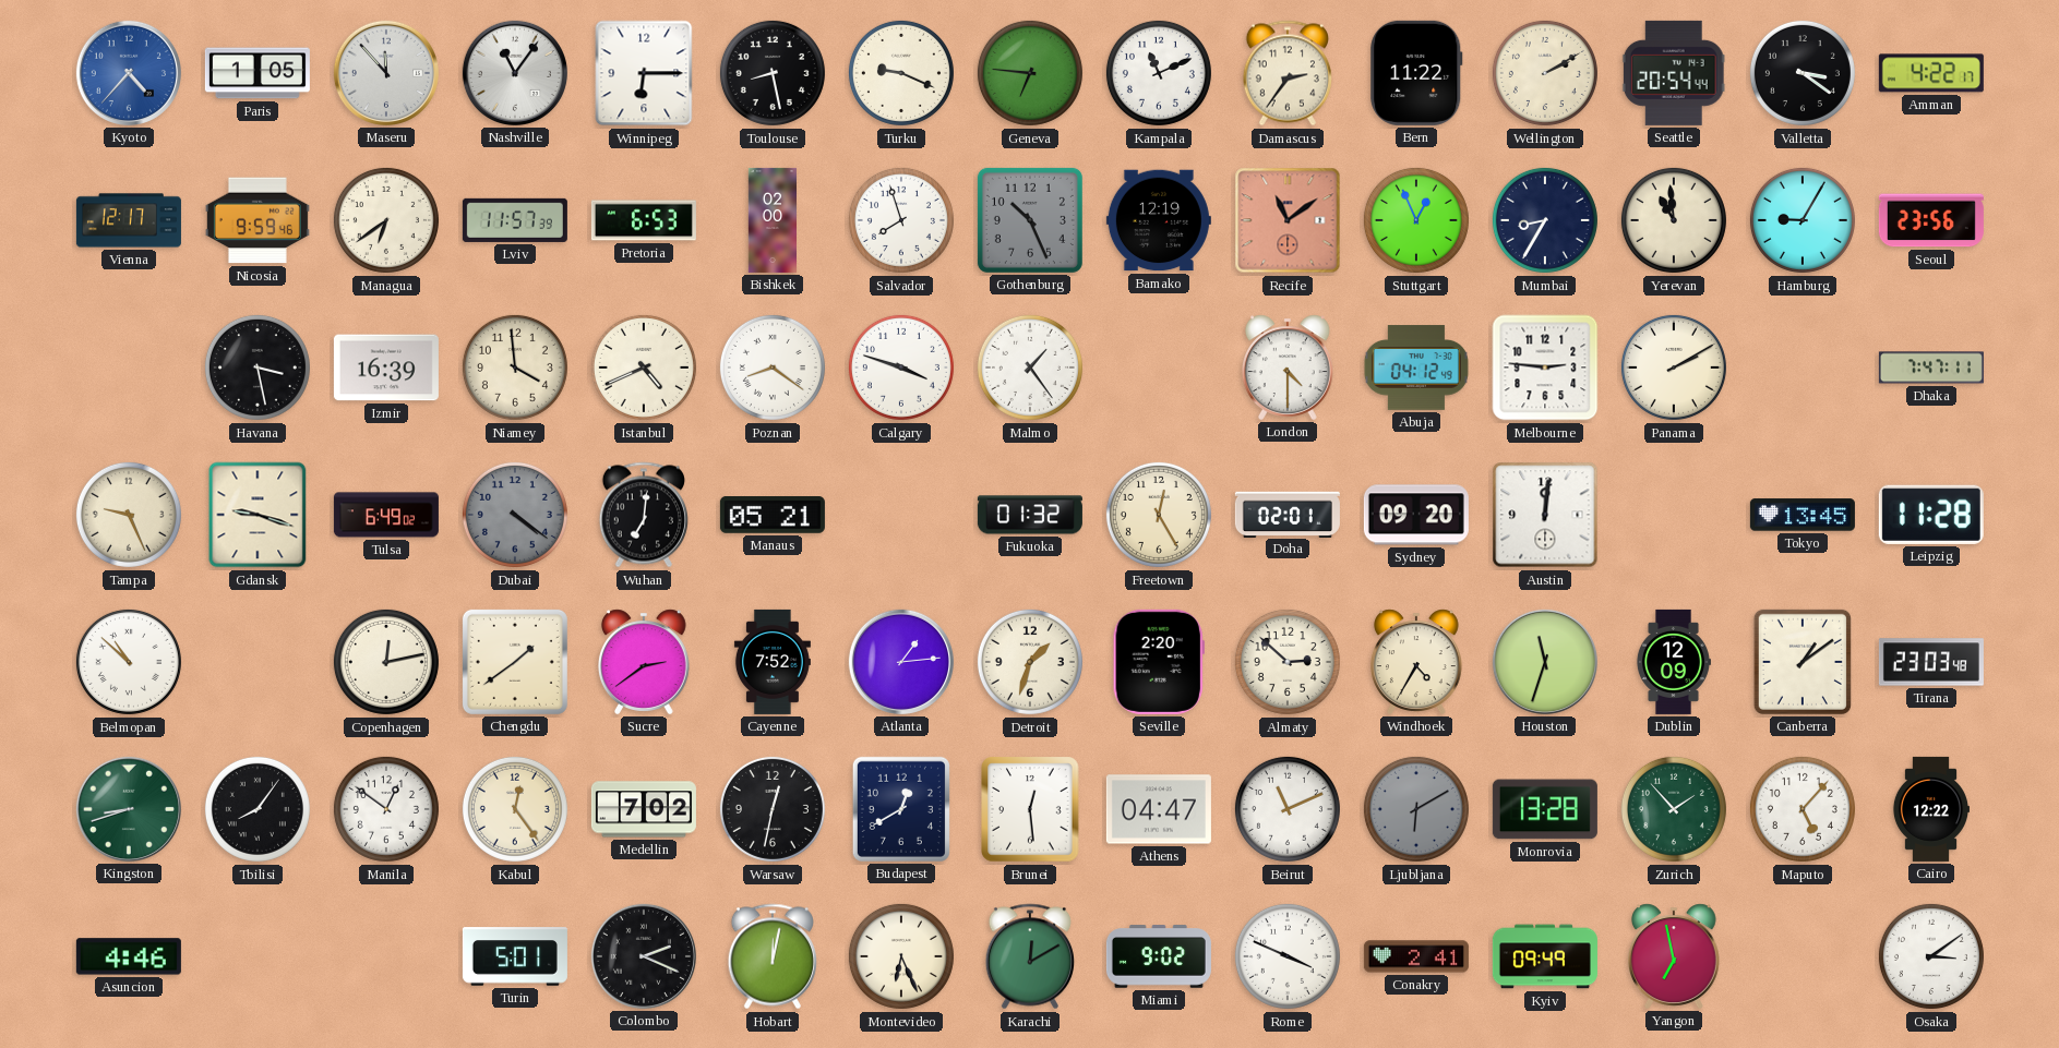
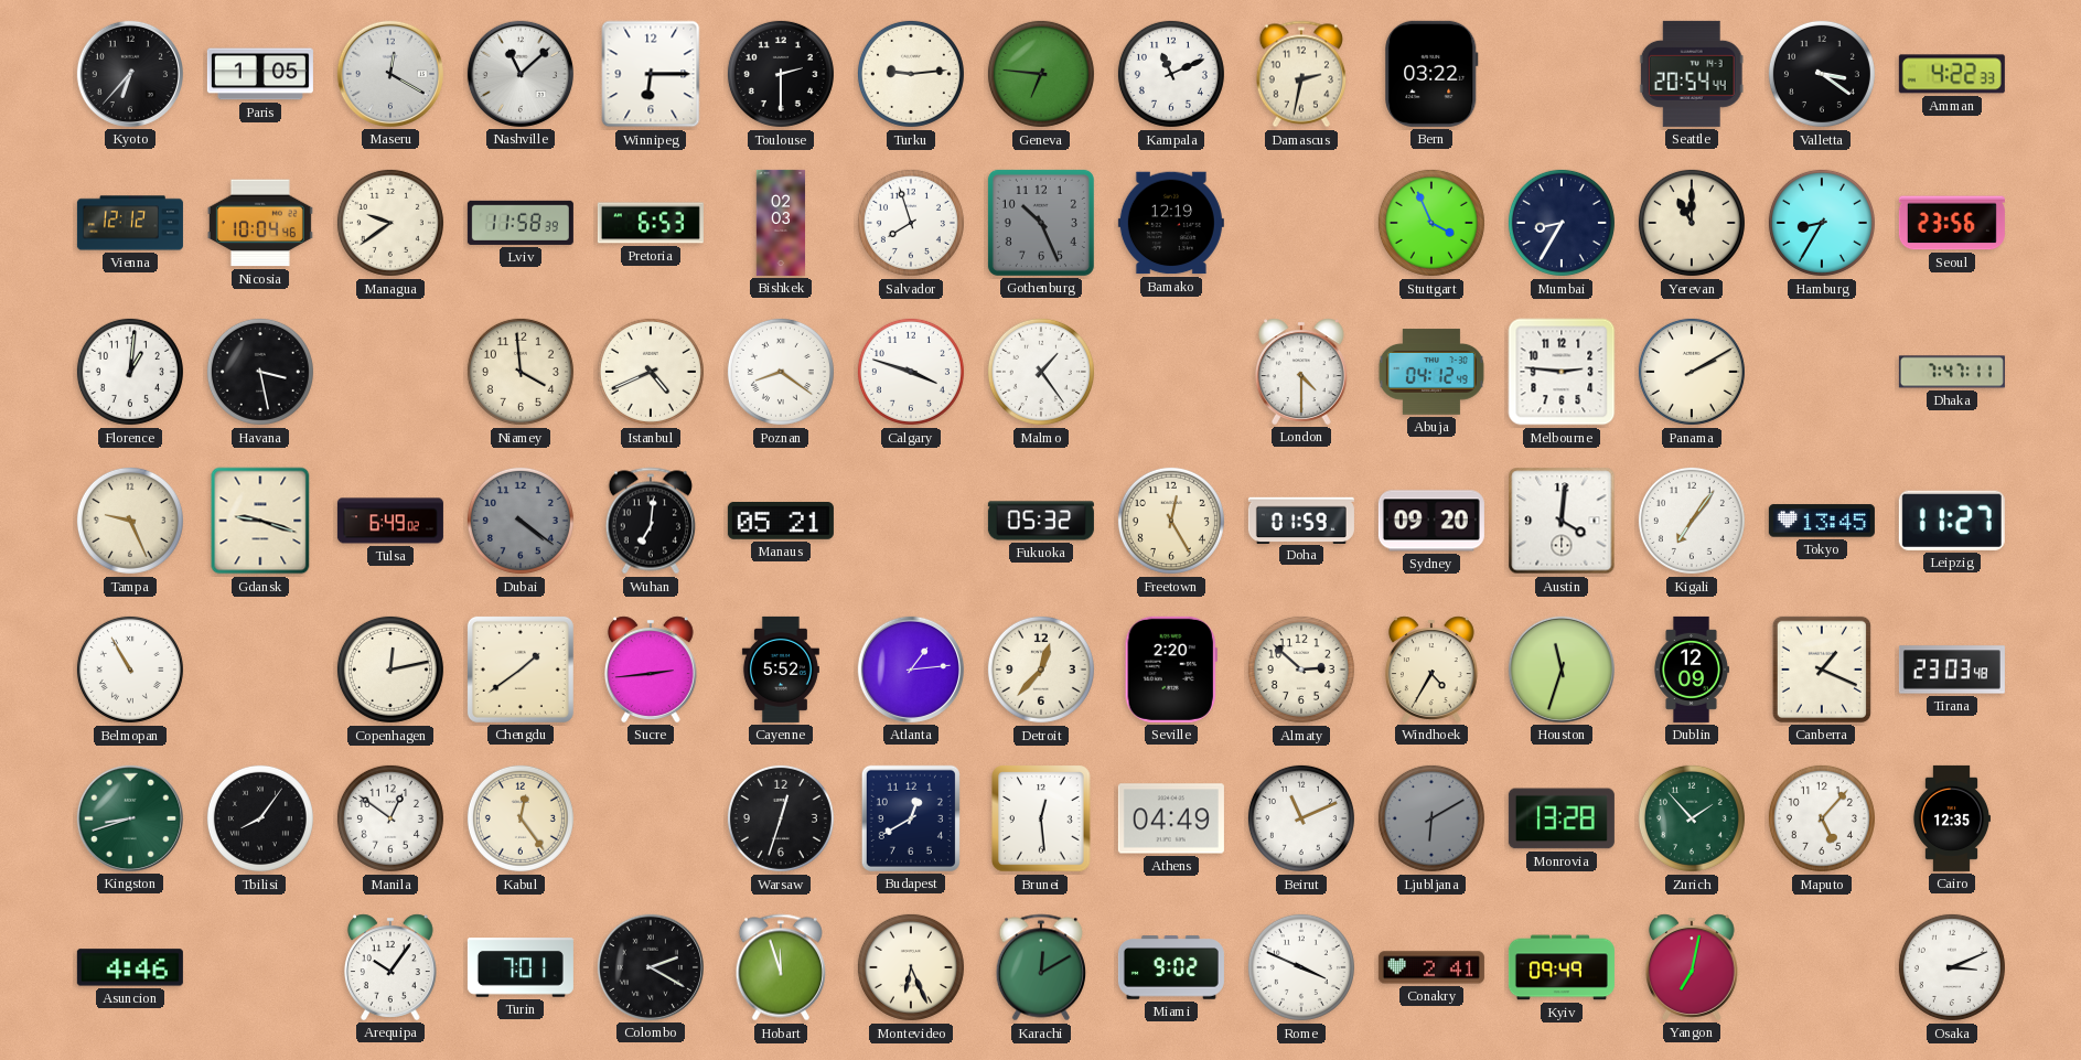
Kyoto: 4:37 -> 6:37
Kyoto dial: blue -> black
Maseru: 11:53 -> 12:20
Nashville: 11:06 -> 11:08
Toulouse: 8:28 -> 2:30
Turku: 9:19 -> 9:14
Damascus: 2:36 -> 2:32
Bern: 11:22 -> 03:22
Wellington: 2:10 -> none
Amman: 4:22:17 -> 4:22:33
Vienna: 12:17 -> 12:12
Nicosia: 9:59 -> 10:04
Managua: 6:39 -> 9:39
Lviv: 11:57 -> 11:58
Bishkek: 02:00 -> 02:03
Recife: 11:09 -> none
Stuttgart: 12:56 -> 3:56
Yerevan: 10:59 -> 11:00
Hamburg: 9:05 -> 8:35
Florence: none -> 1:01
Izmir: 16:39 -> none
Fukuoka: 01:32 -> 05:32
Doha: 02:01 -> 01:59
Austin: 12:01 -> 4:01
Kigali: none -> 7:06
Leipzig: 11:28 -> 11:27
Belmopan: 10:52 -> 10:55
Sucre: 2:39 -> 2:44
Cayenne: 7:52 -> 5:52
Detroit: 1:33 -> 12:37
Canberra: 1:09 -> 1:19
Medellin: 7:02 -> none
Warsaw: 12:32 -> 12:33
Athens: 04:47 -> 04:49
Cairo: 12:22 -> 12:35
Arequipa: none -> 10:06
Turin: 5:01 -> 7:01
Colombo: 2:19 -> 2:20
Hobart: 12:02 -> 11:57
Yangon: 6:58 -> 7:02
Osaka: 3:09 -> 3:11
